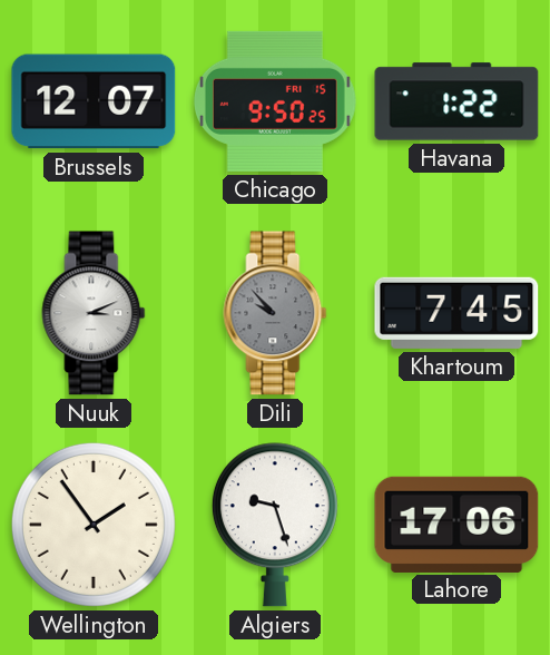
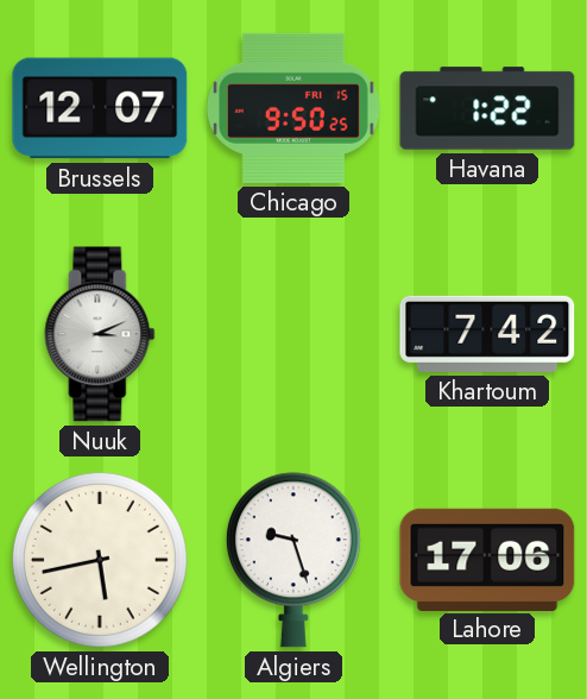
Dili: 9:53 -> none
Khartoum: 7:45 -> 7:42
Wellington: 1:54 -> 5:43
